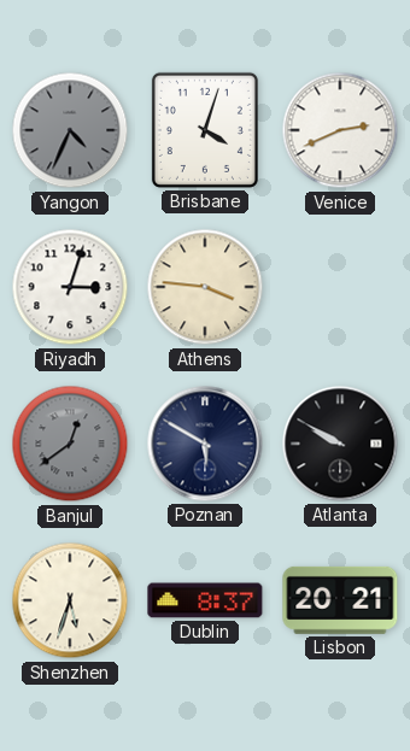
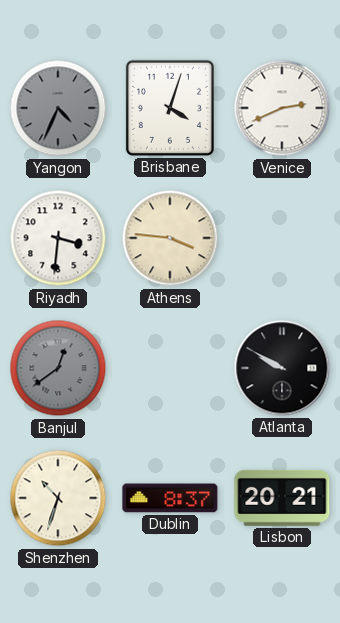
Riyadh: 3:03 -> 3:31
Poznan: 5:50 -> none
Shenzhen: 5:33 -> 10:33
